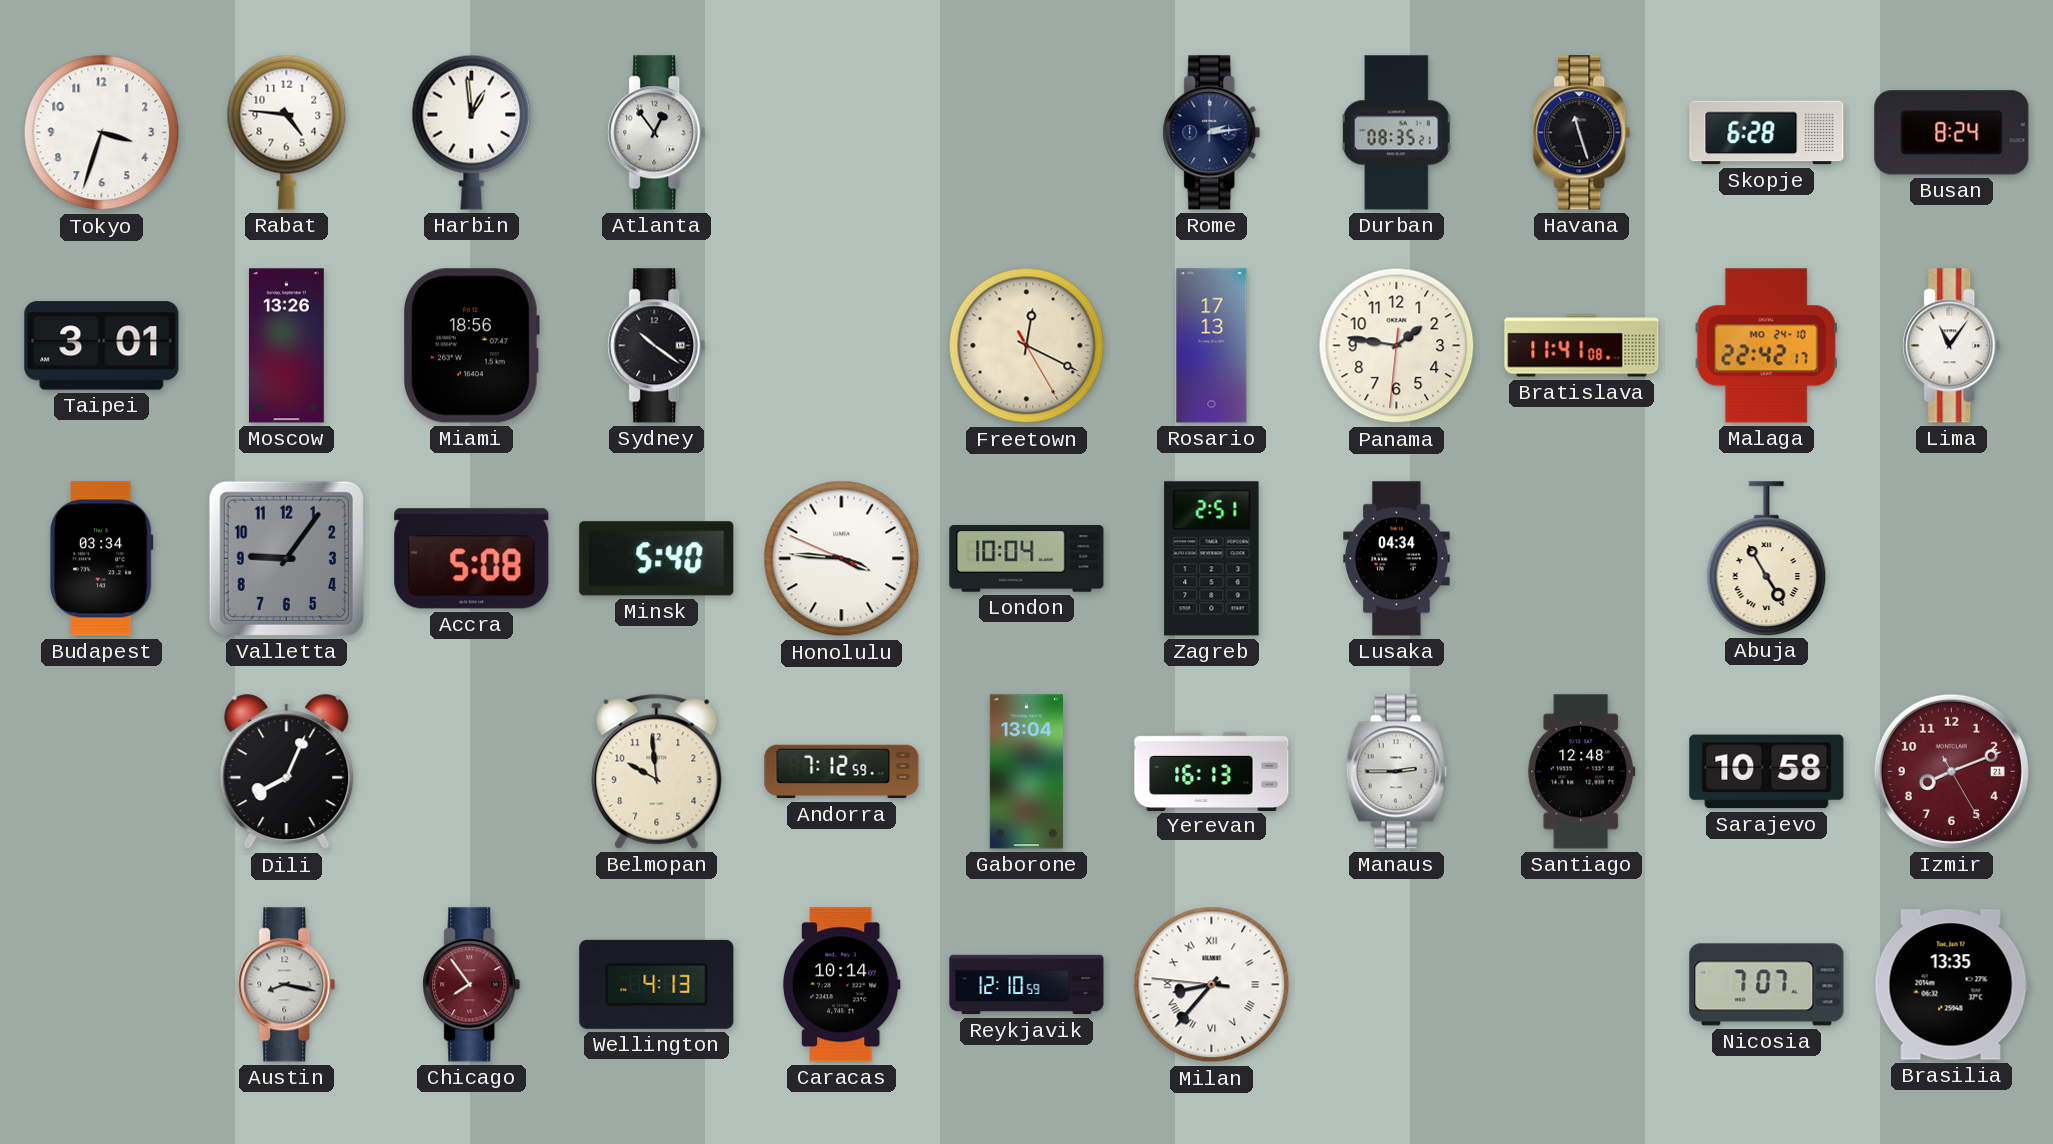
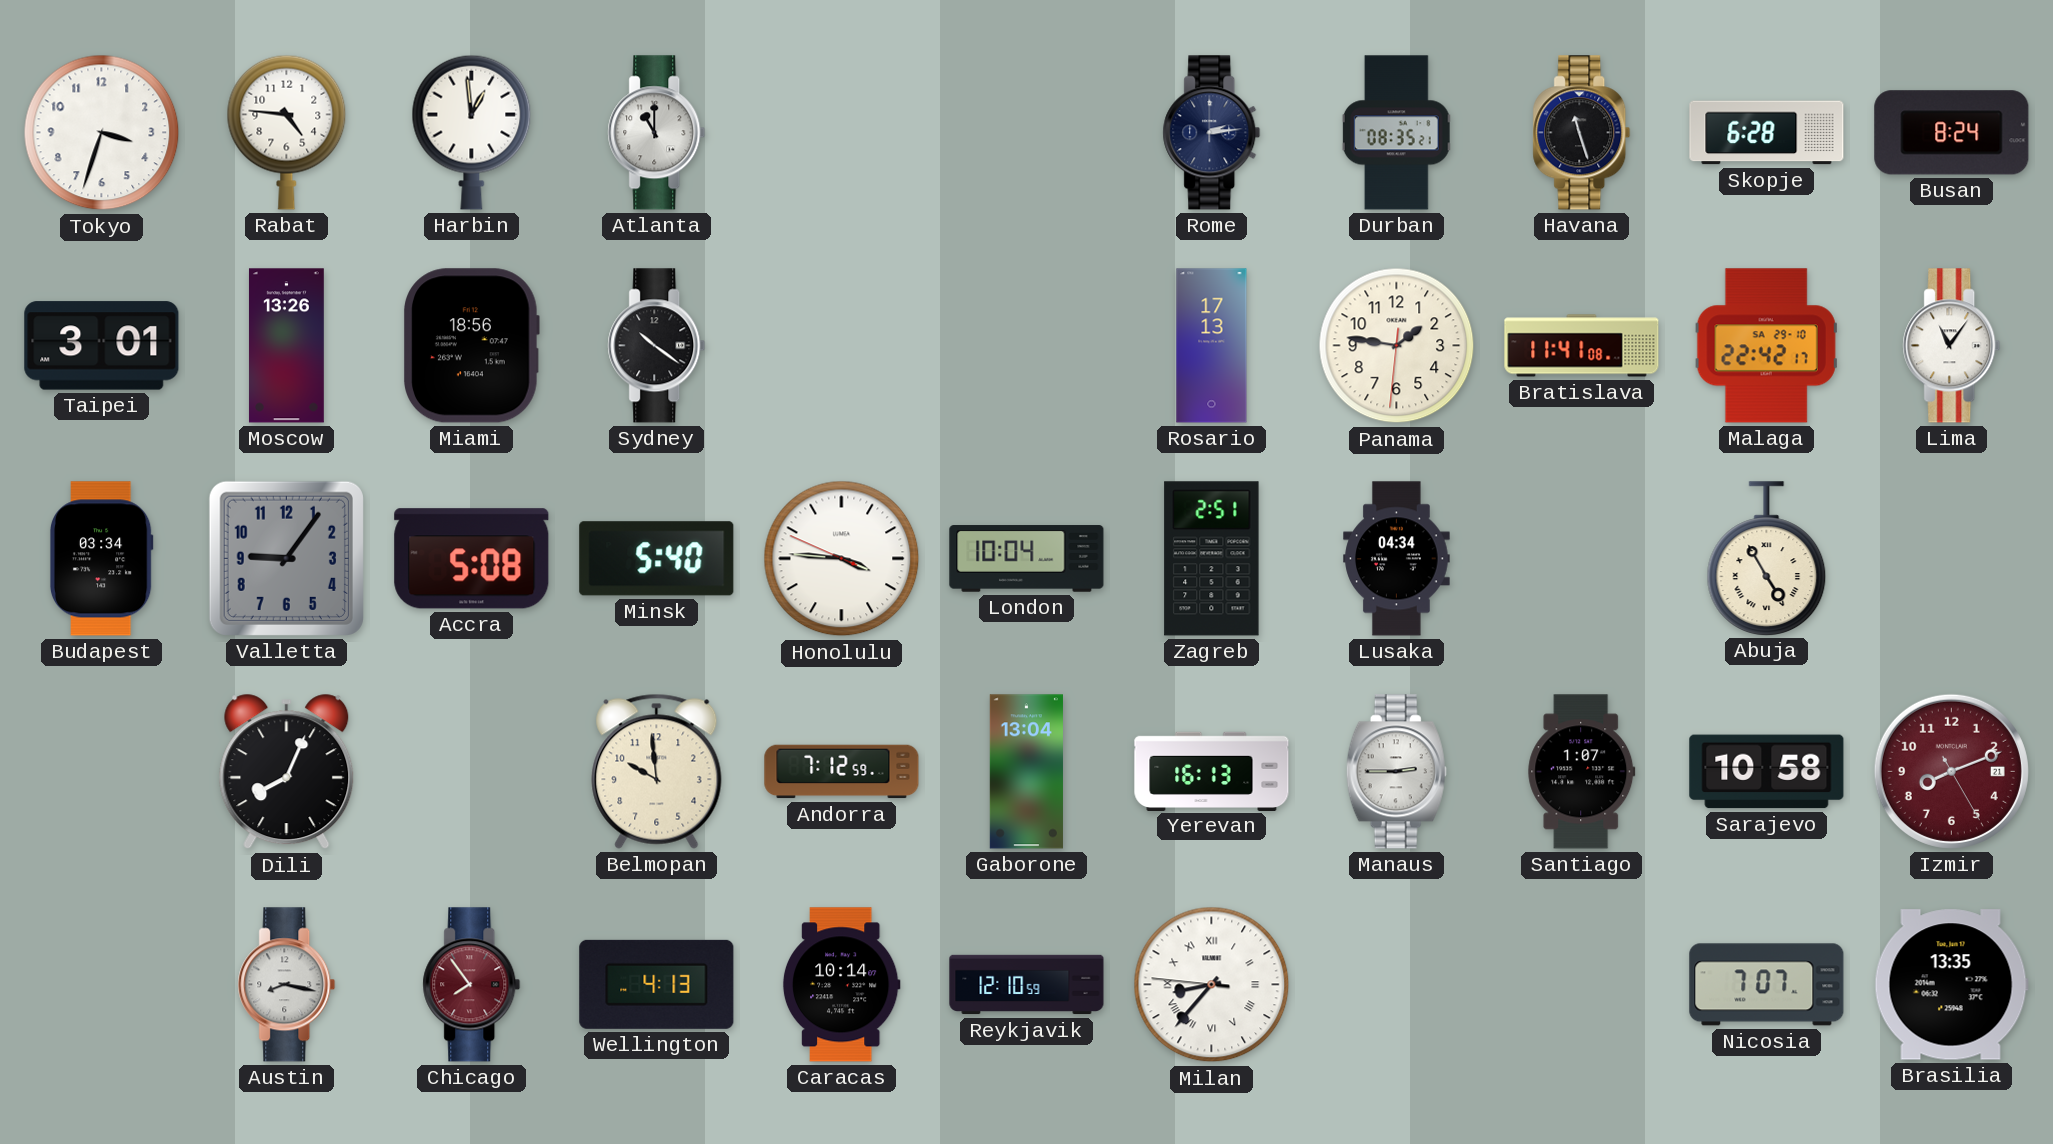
Atlanta: 12:54 -> 11:00
Freetown: 12:19 -> none
Malaga date: MO 24-10 -> SA 29-10
Santiago: 12:48 -> 1:07
